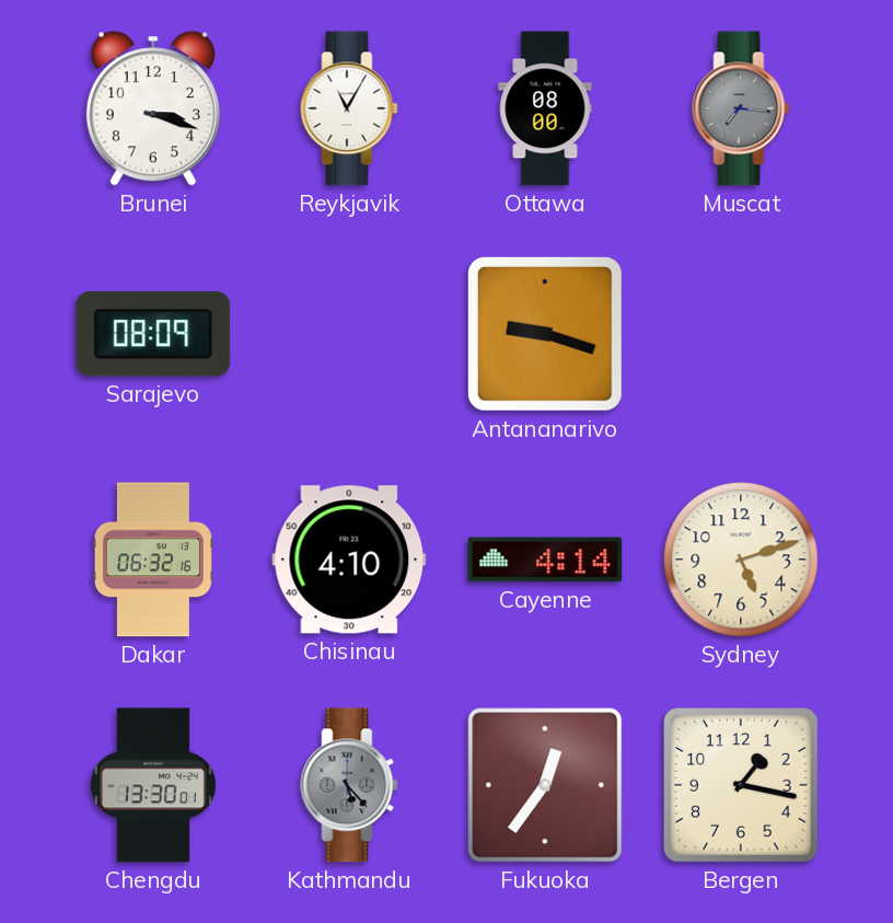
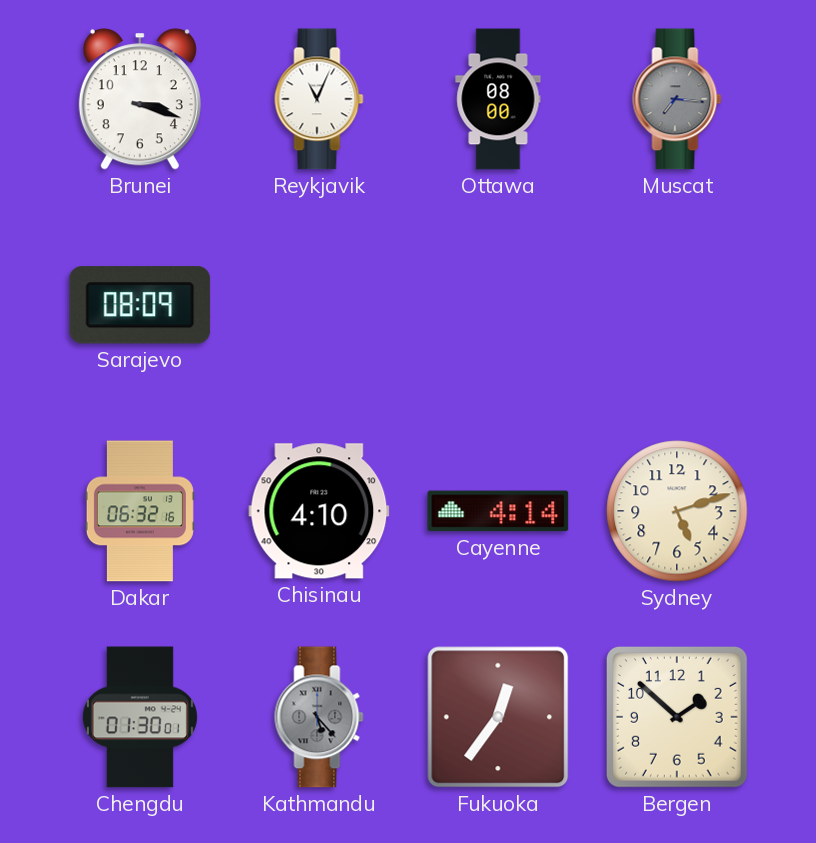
Reykjavik: 11:05 -> 11:04
Antananarivo: 9:18 -> none
Chengdu: 13:30 -> 01:30
Bergen: 1:17 -> 1:52
